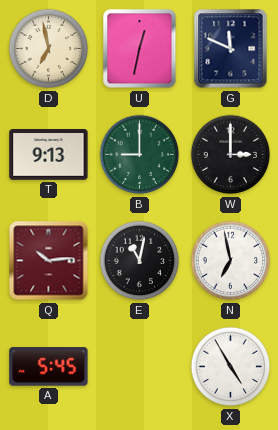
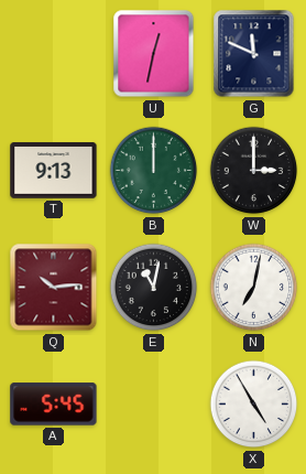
D: 6:58 -> none
B: 9:00 -> 12:00
N: 6:58 -> 7:02
